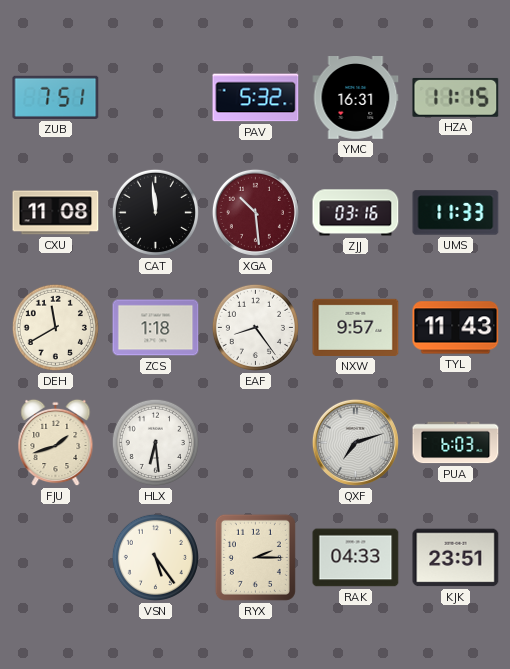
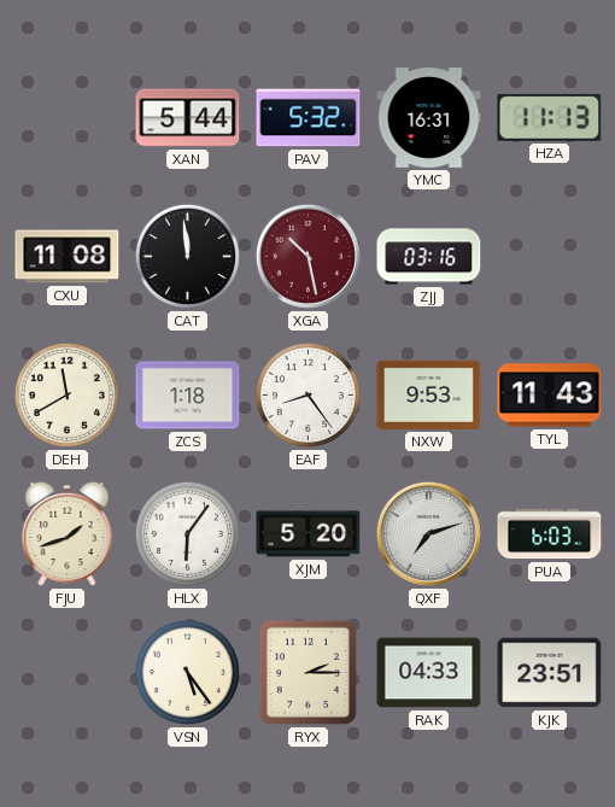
ZUB: 7:51 -> none
XAN: none -> 5:44
HZA: 11:15 -> 11:13
XGA: 10:29 -> 10:28
UMS: 11:33 -> none
NXW: 9:57 -> 9:53
HLX: 6:29 -> 6:06
XJM: none -> 5:20
